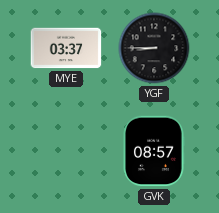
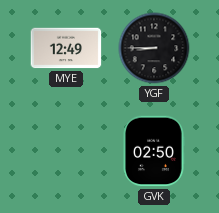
MYE: 03:37 -> 12:49
GVK: 08:57 -> 02:50
